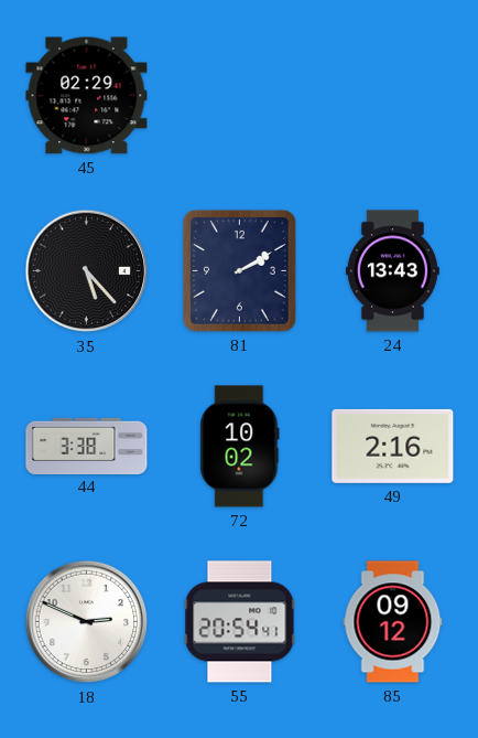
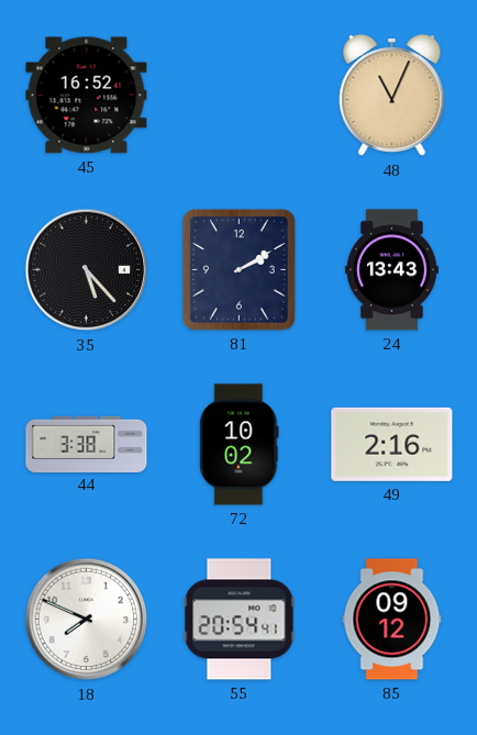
45: 02:29 -> 16:52
48: none -> 11:04
18: 2:49 -> 7:49
